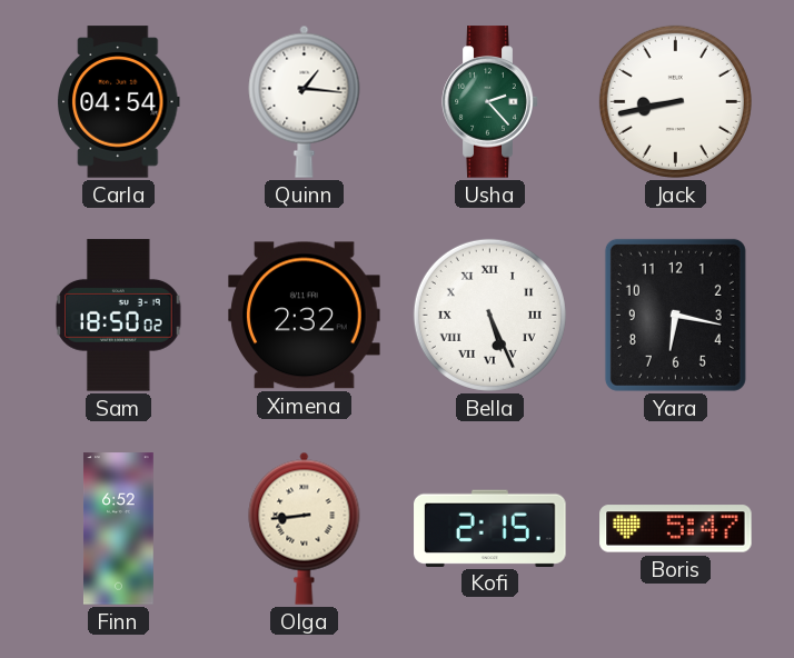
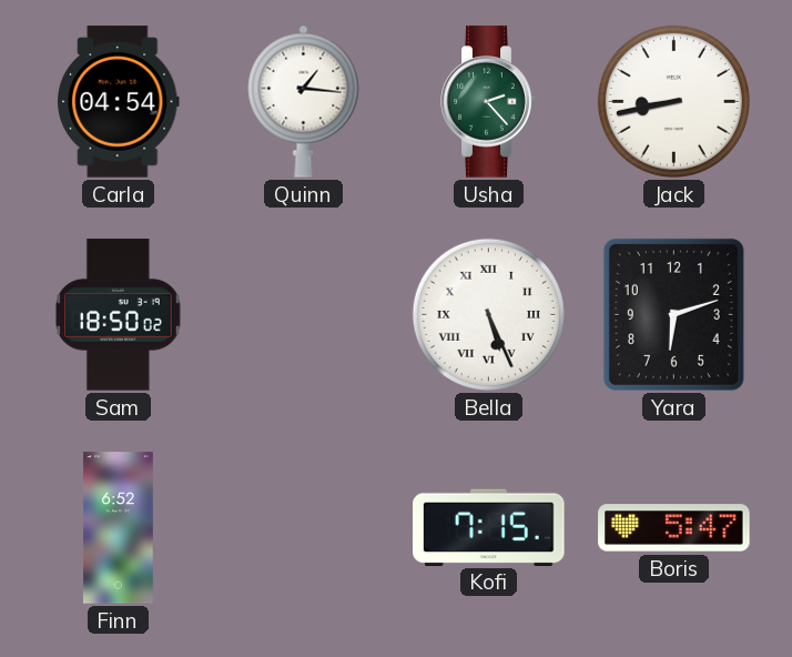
Ximena: 2:32 -> none
Yara: 6:17 -> 6:12
Olga: 8:44 -> none
Kofi: 2:15 -> 7:15
